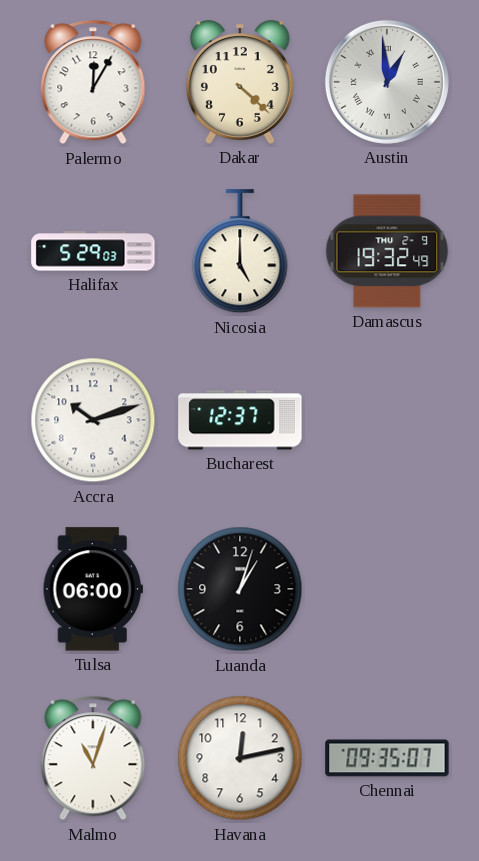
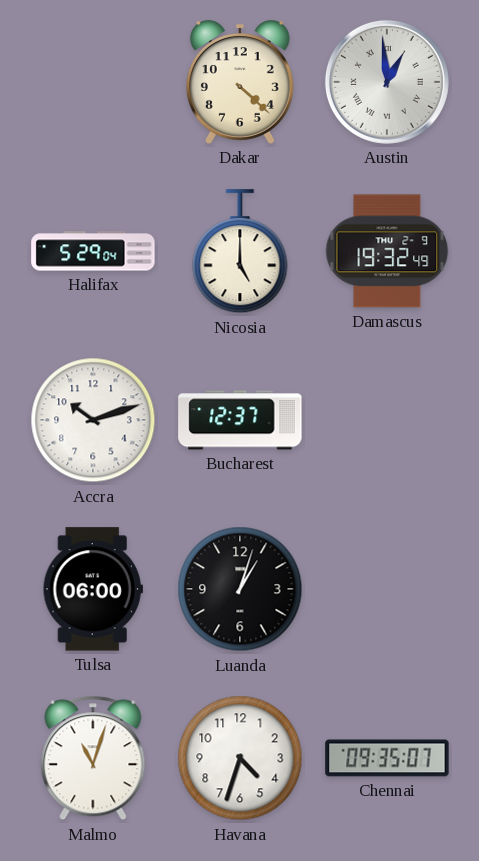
Palermo: 12:05 -> none
Halifax: 5:29:03 -> 5:29:04
Havana: 12:13 -> 4:33
